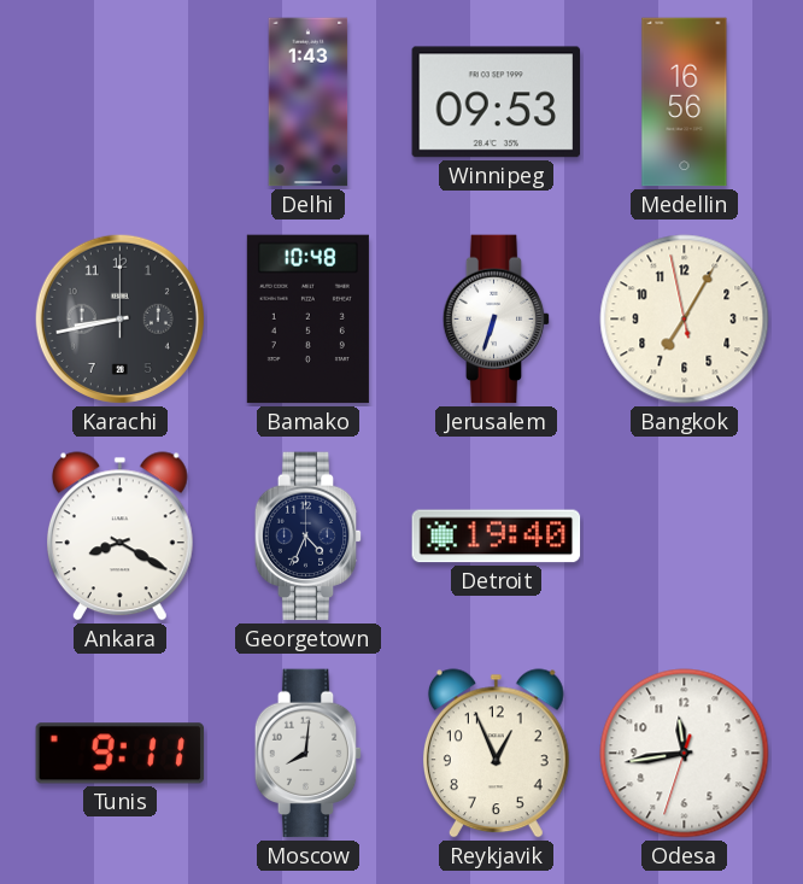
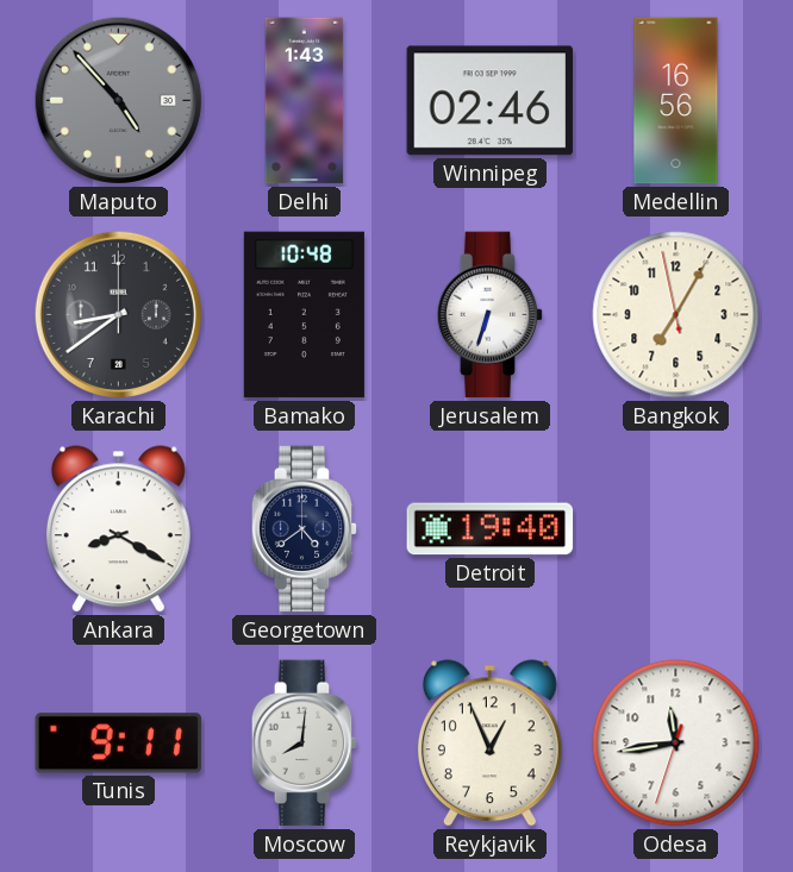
Maputo: none -> 4:53
Winnipeg: 09:53 -> 02:46
Karachi: 8:43 -> 8:39
Georgetown: 4:34 -> 4:39
